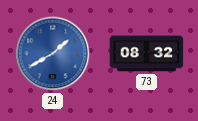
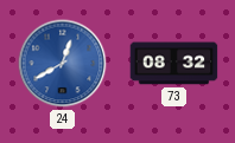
24: 1:40 -> 12:40
